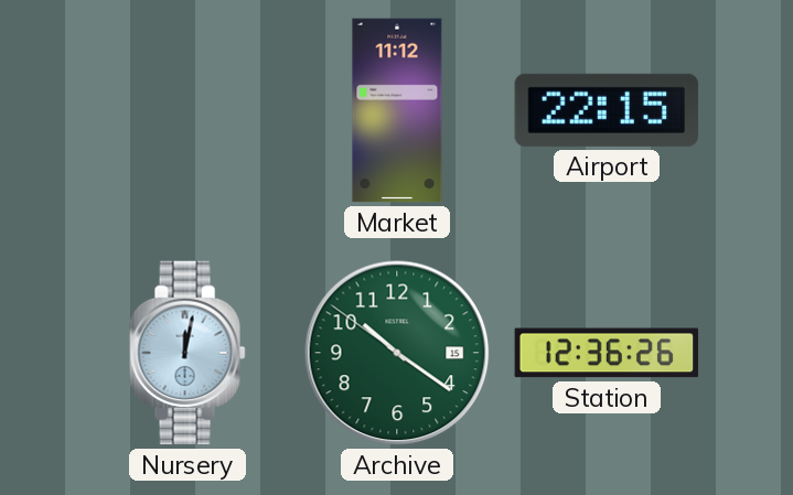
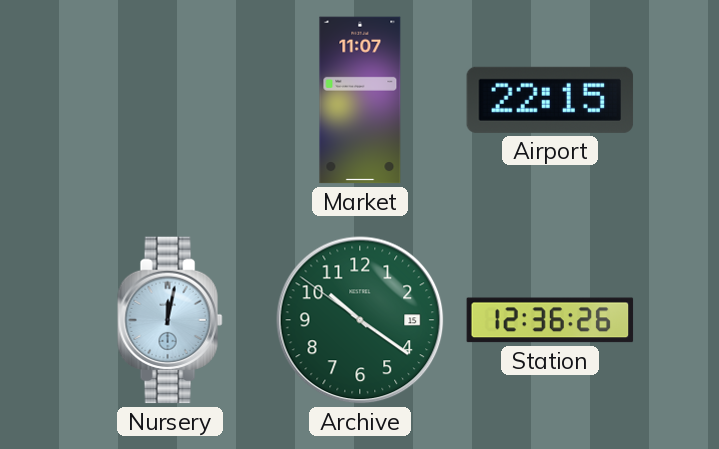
Market: 11:12 -> 11:07
